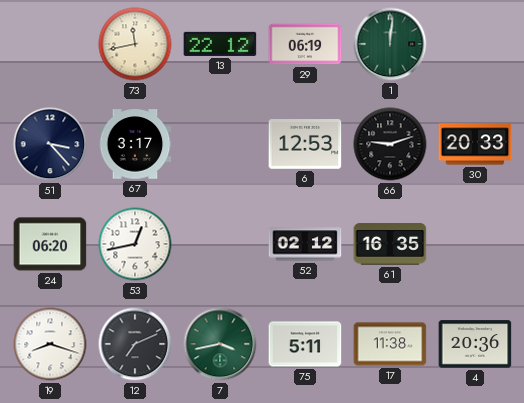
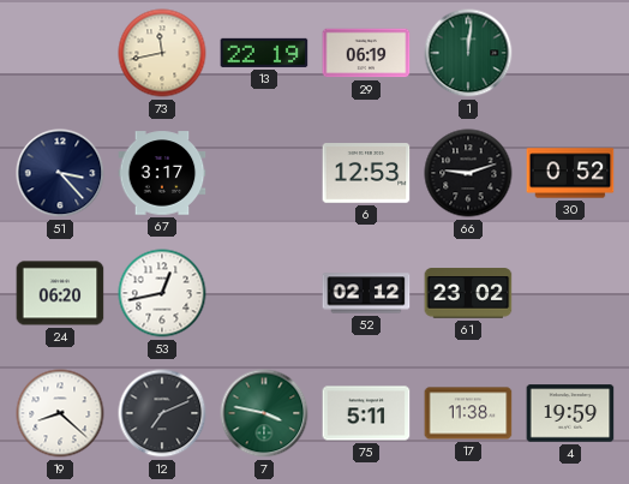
13: 22:12 -> 22:19
30: 20:33 -> 0:52
61: 16:35 -> 23:02
19: 8:18 -> 8:22
7: 3:43 -> 3:47
4: 20:36 -> 19:59
